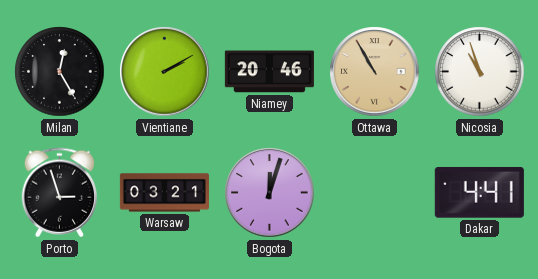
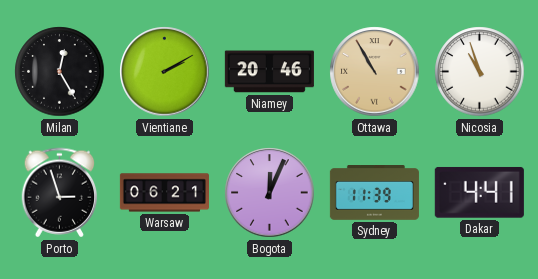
Warsaw: 03:21 -> 06:21
Bogota: 12:03 -> 12:04
Sydney: none -> 11:39
